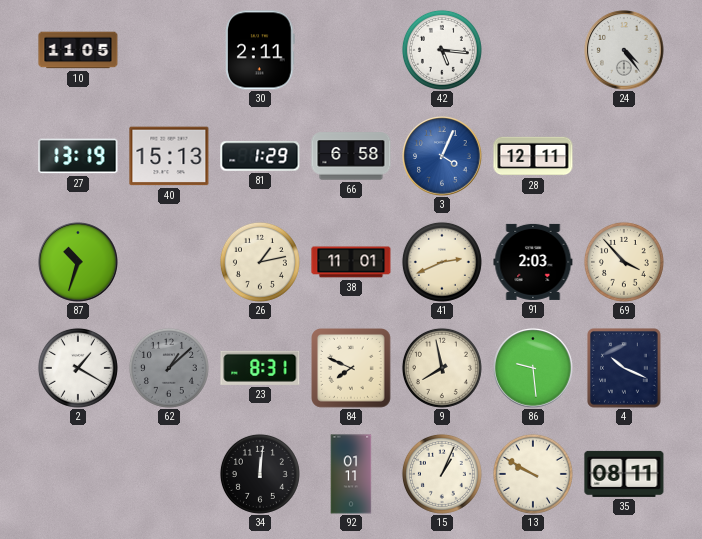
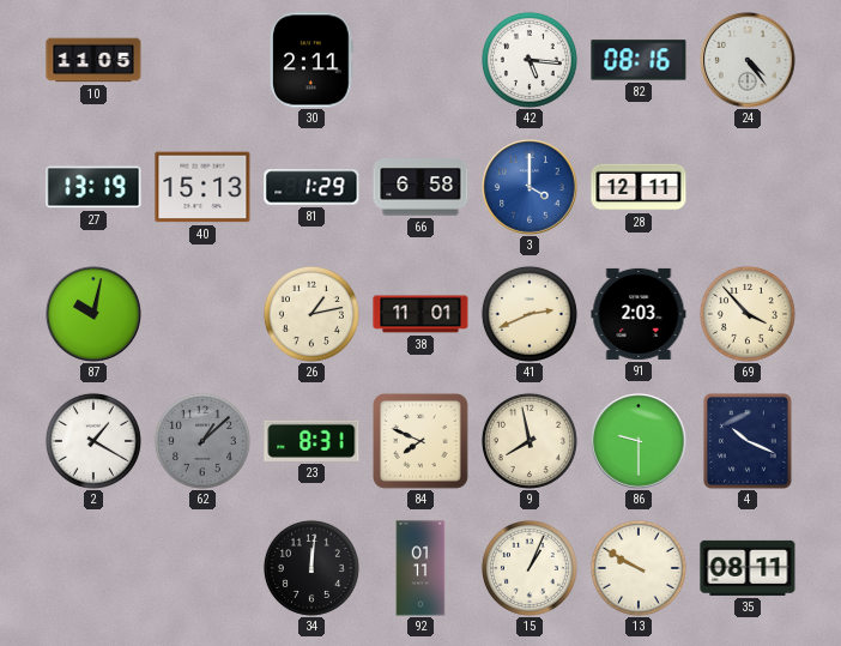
82: none -> 08:16
3: 4:04 -> 4:00
87: 10:33 -> 10:02
86: 9:29 -> 9:30
